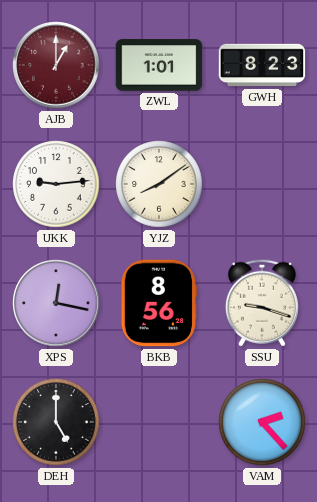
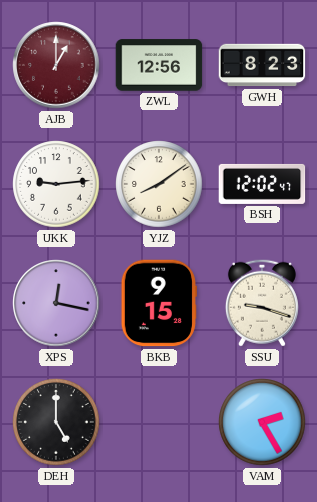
ZWL: 1:01 -> 12:56
BSH: none -> 12:02
BKB: 8:56 -> 9:15
VAM: 2:23 -> 2:25
